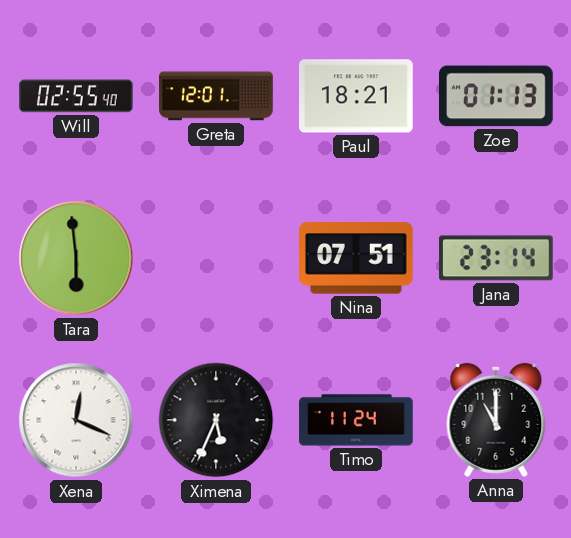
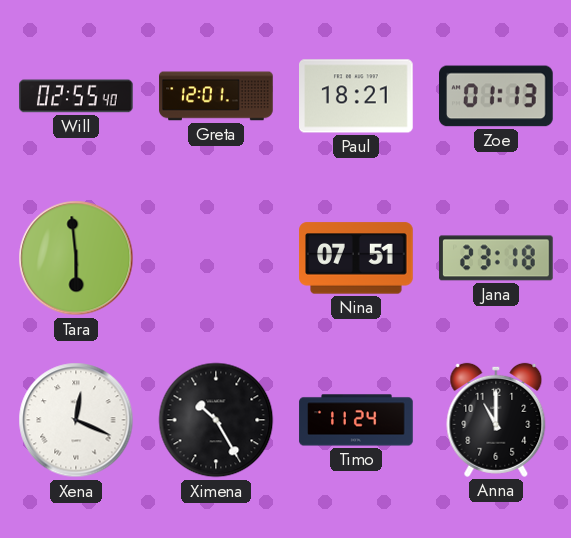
Jana: 23:14 -> 23:18
Ximena: 5:34 -> 10:25
